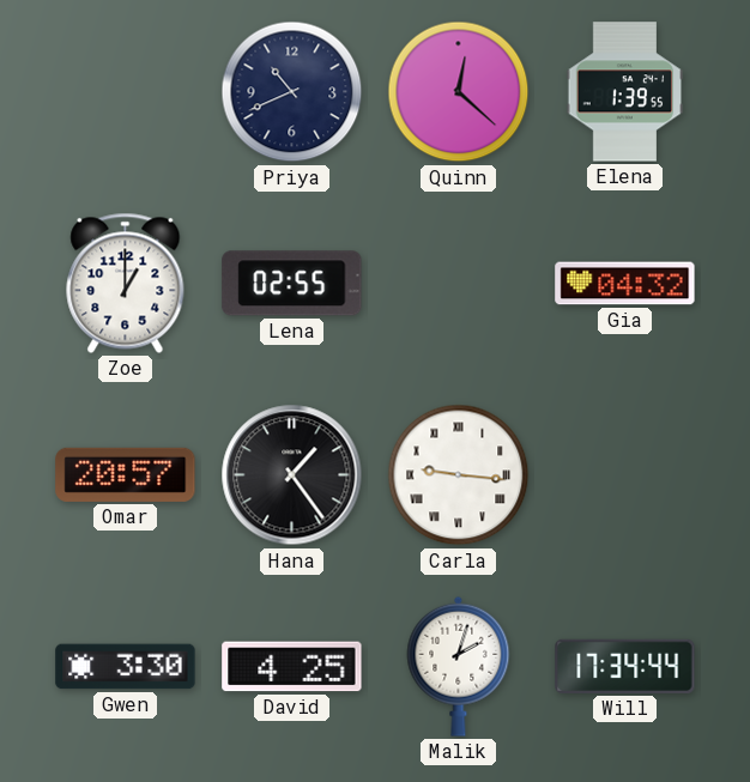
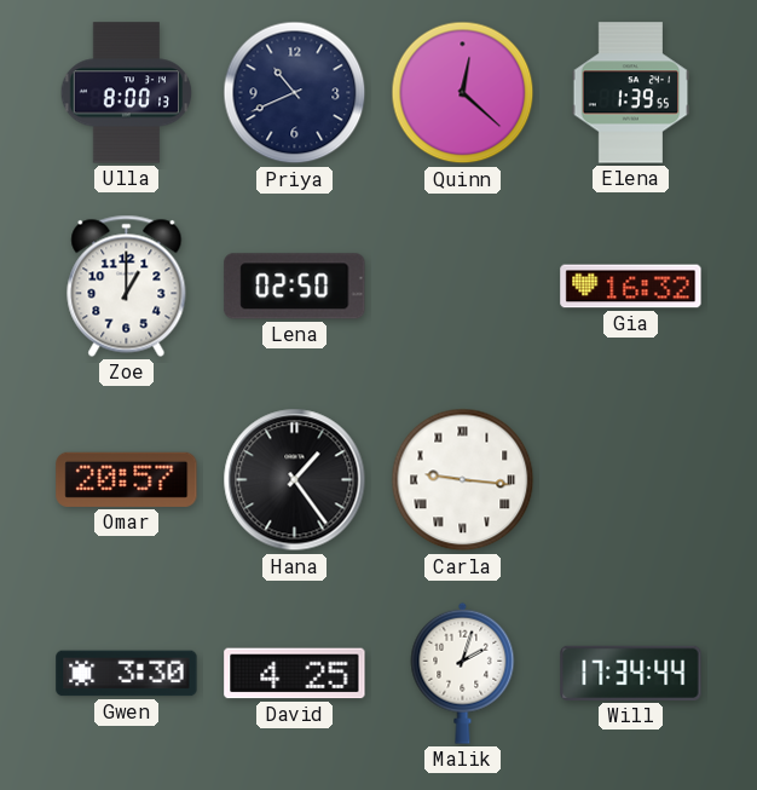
Ulla: none -> 8:00
Lena: 02:55 -> 02:50
Gia: 04:32 -> 16:32
